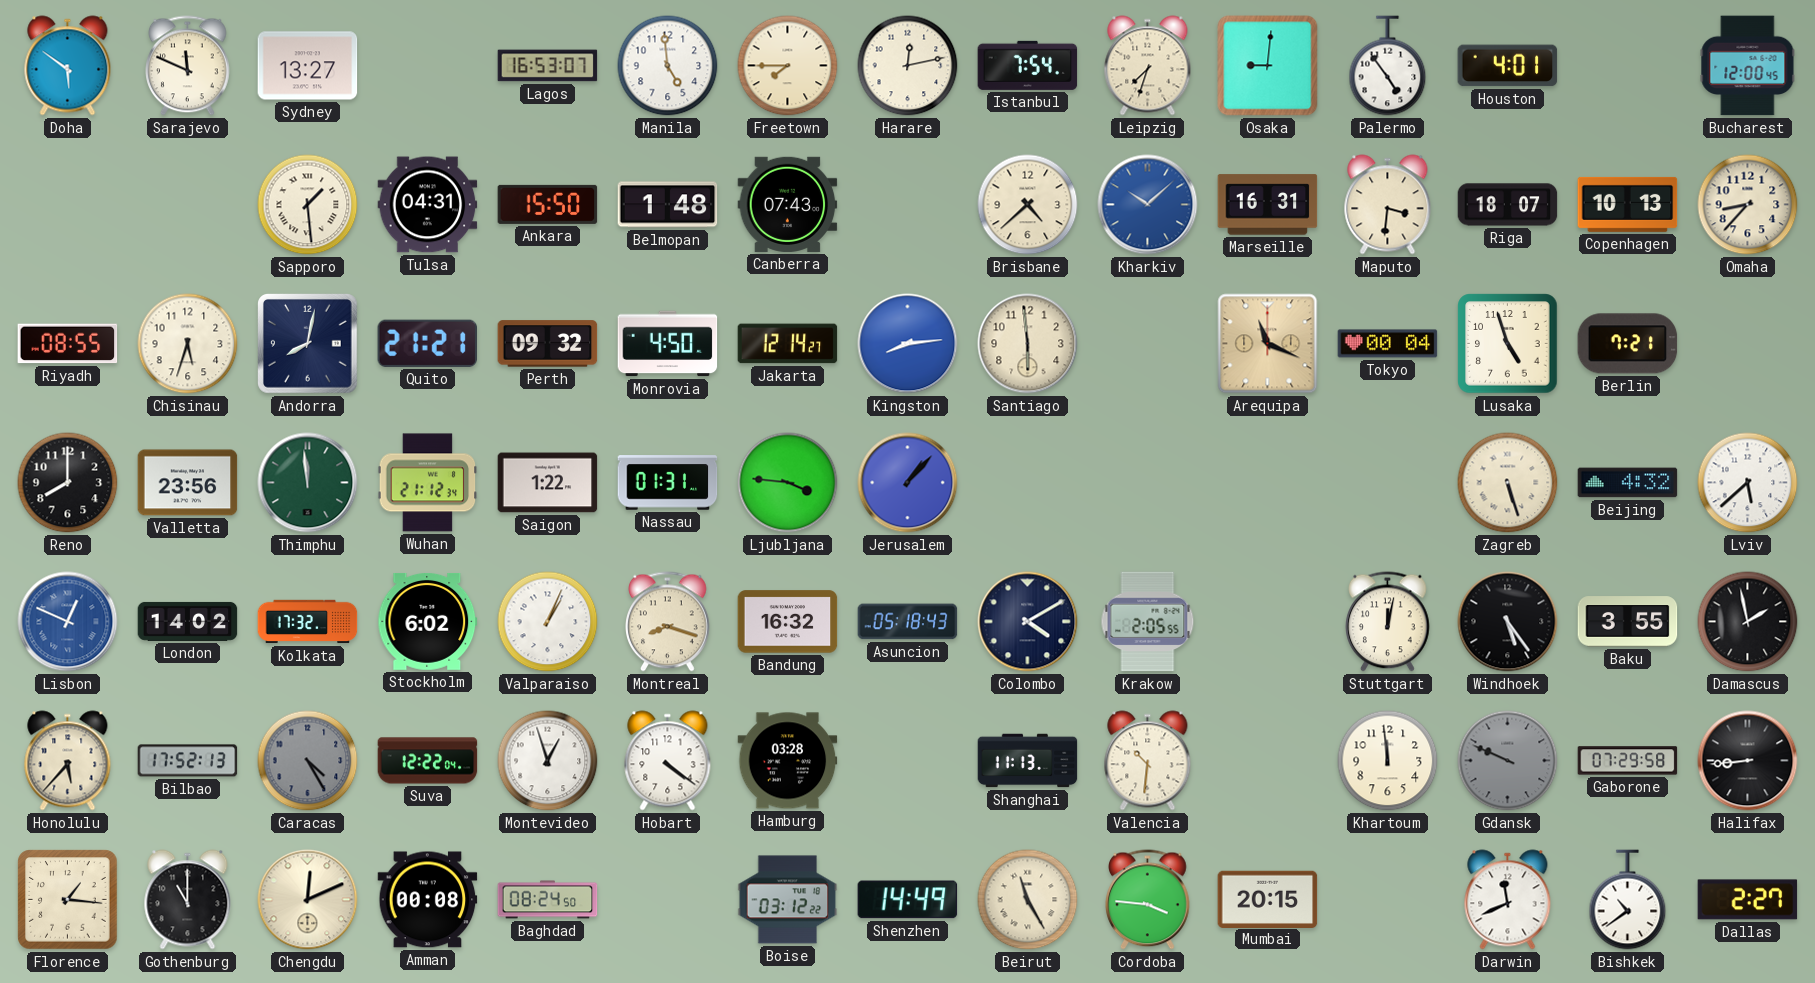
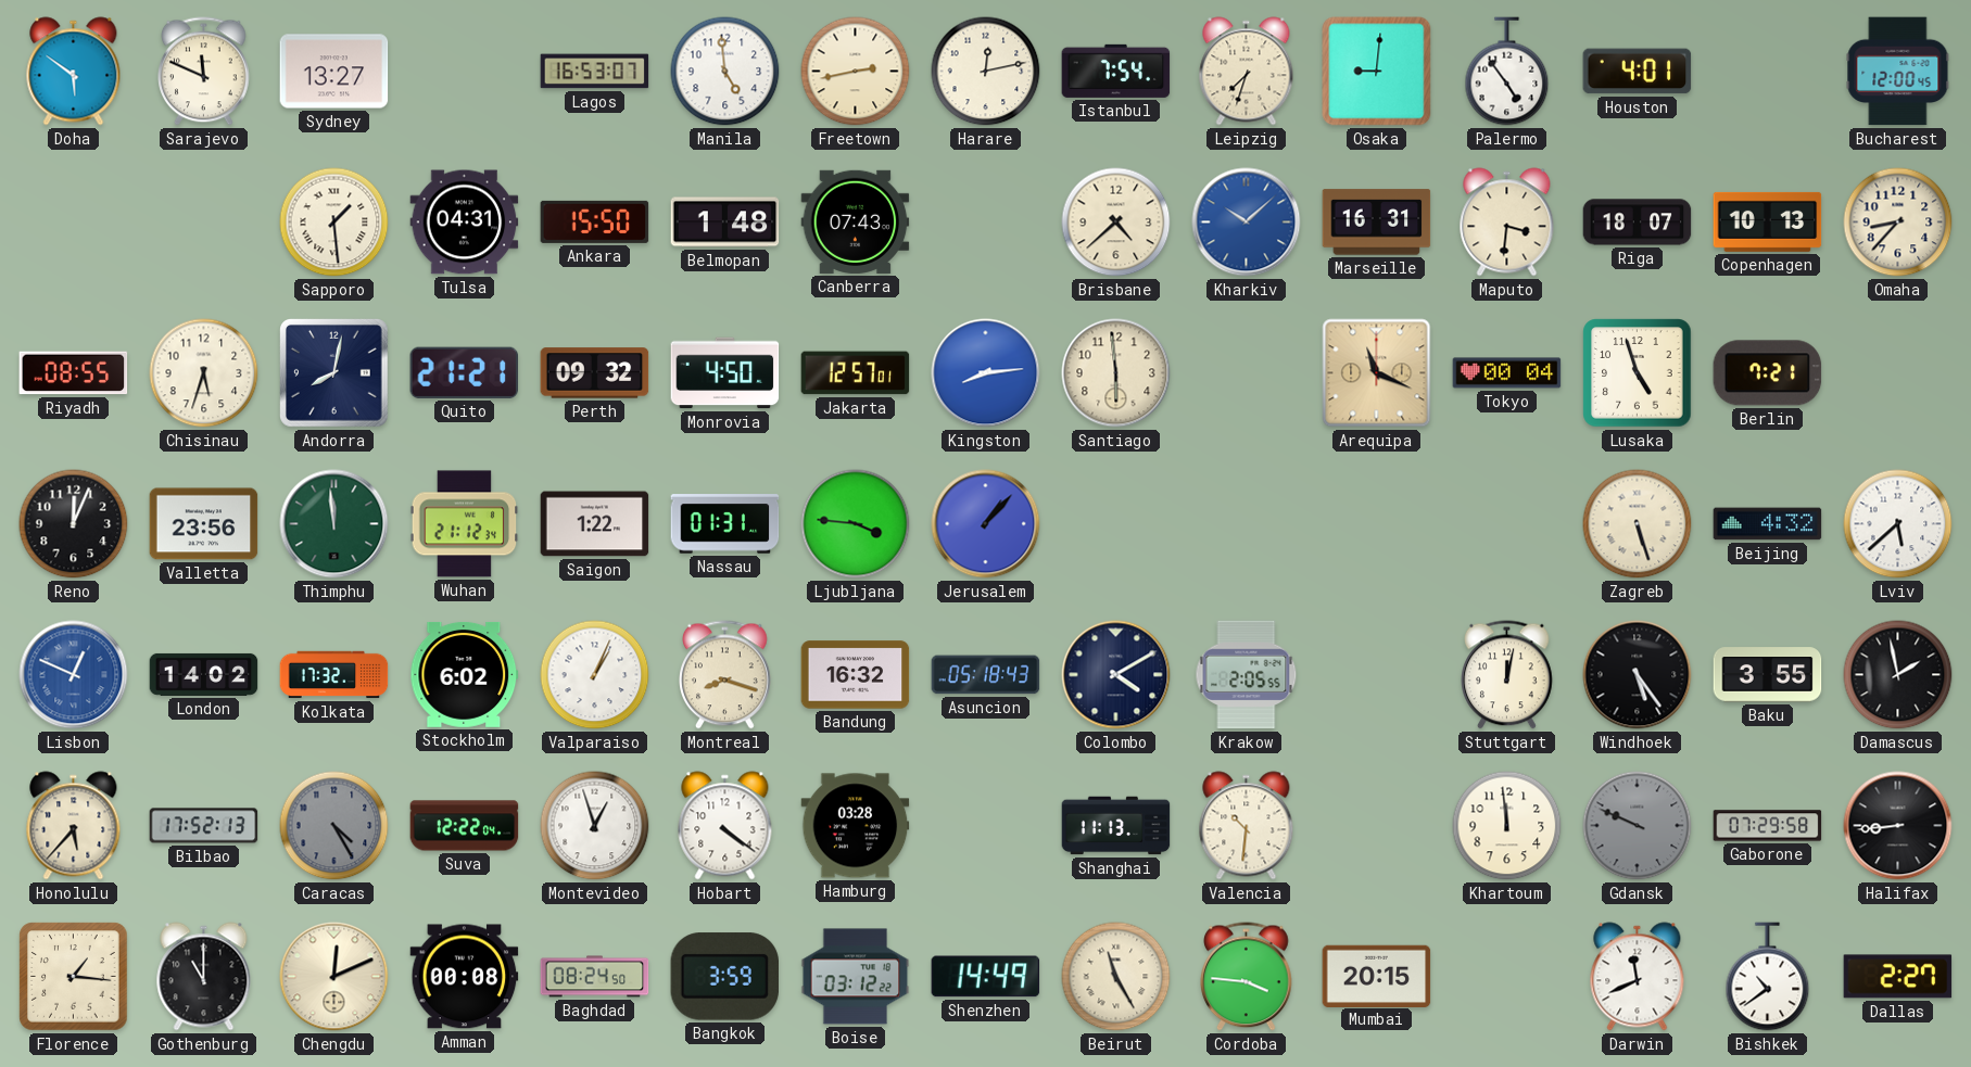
Freetown: 7:45 -> 2:43
Jakarta: 12:14 -> 12:57
Reno: 8:00 -> 12:04
Bangkok: none -> 3:59
